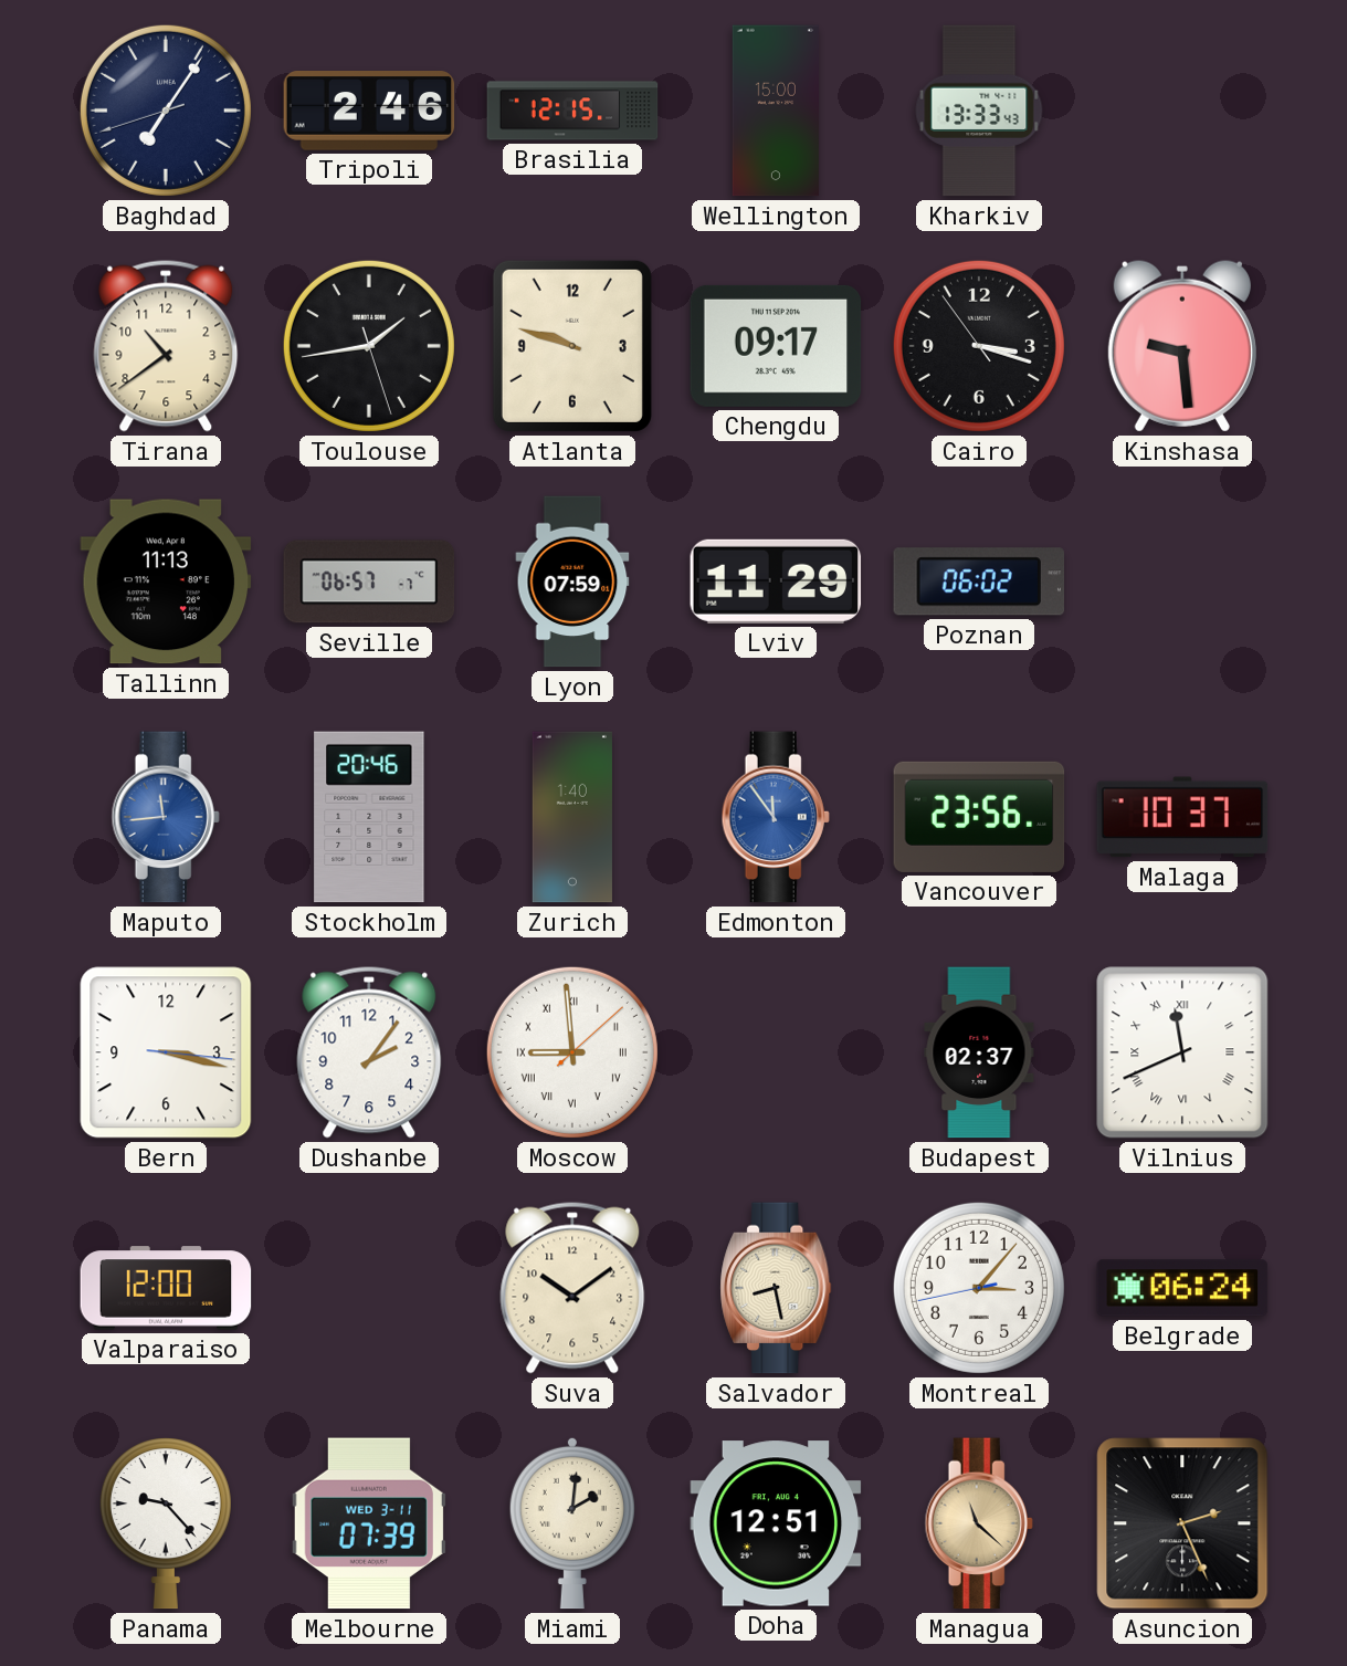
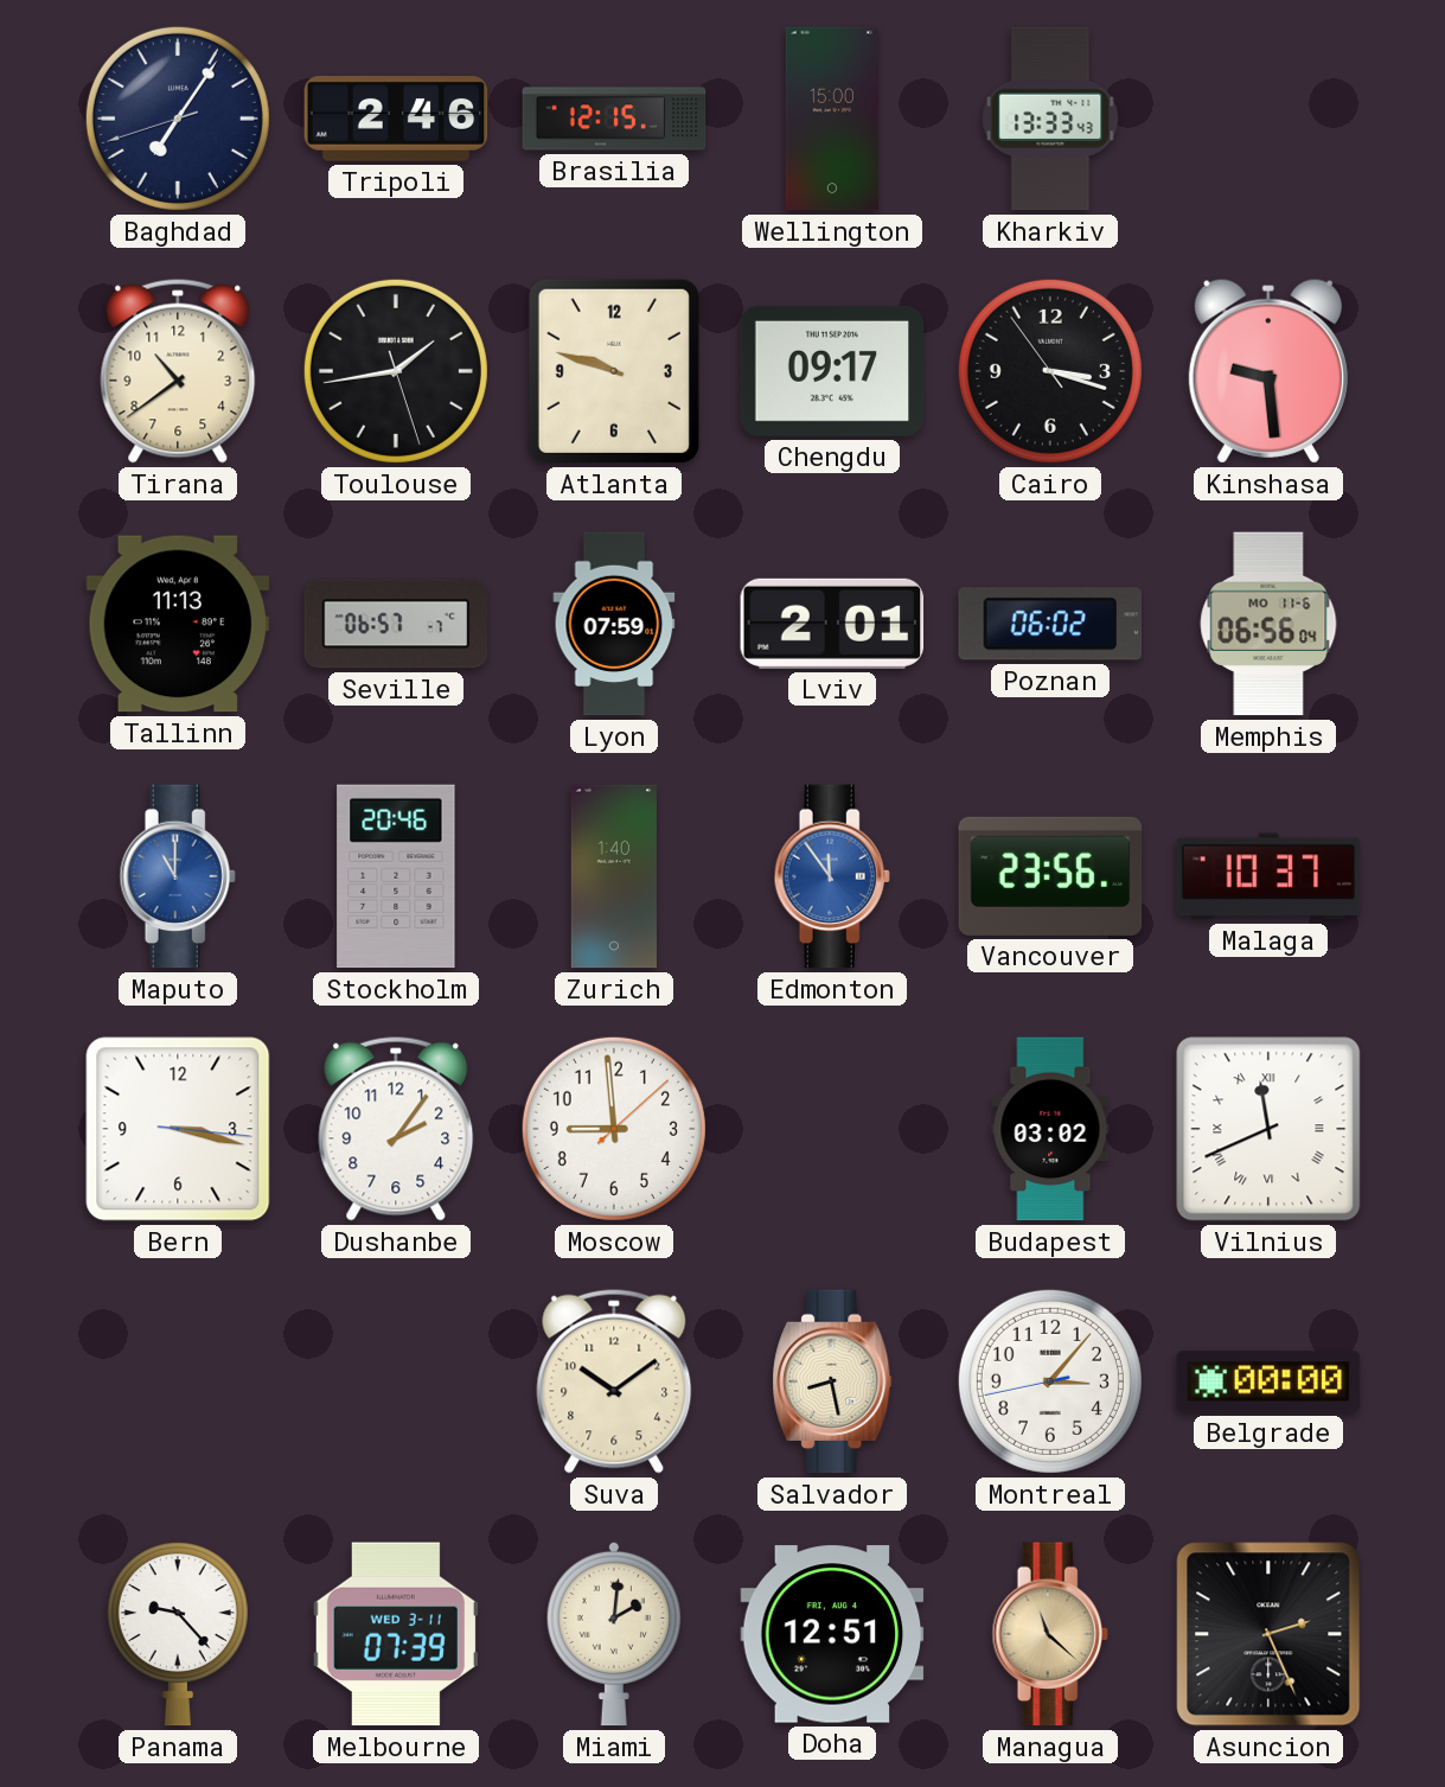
Lviv: 11:29 -> 2:01
Memphis: none -> 06:56
Maputo: 11:44 -> 11:00
Moscow numerals: Roman -> Arabic
Budapest: 02:37 -> 03:02
Valparaiso: 12:00 -> none
Belgrade: 06:24 -> 00:00
